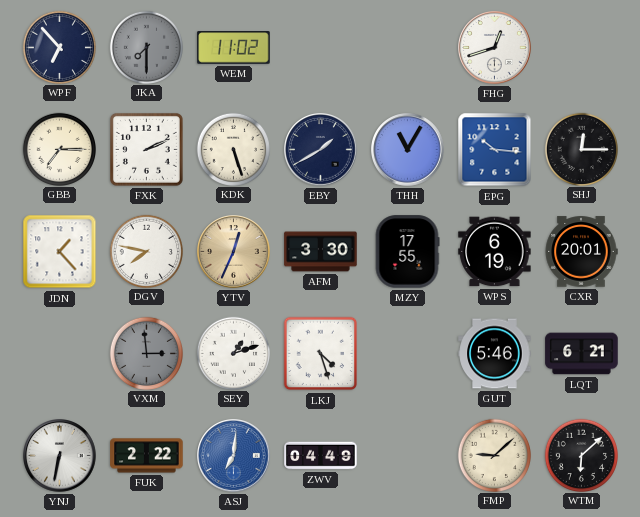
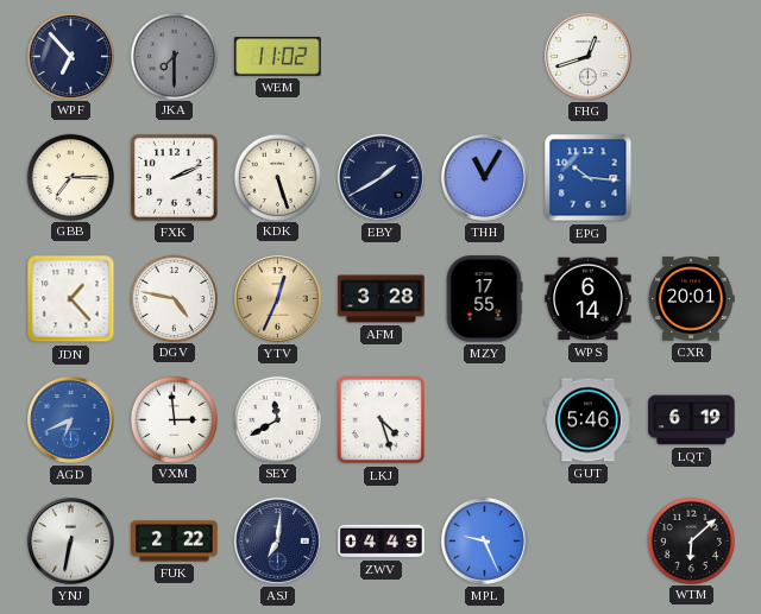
SHJ: 12:15 -> none
DGV: 7:47 -> 4:47
AFM: 3:30 -> 3:28
WPS: 6:19 -> 6:14
AGD: none -> 6:41
VXM dial: grey -> white
SEY: 1:12 -> 11:40
LQT: 6:21 -> 6:19
ASJ dial: blue -> navy
MPL: none -> 9:26
FMP: 9:08 -> none
